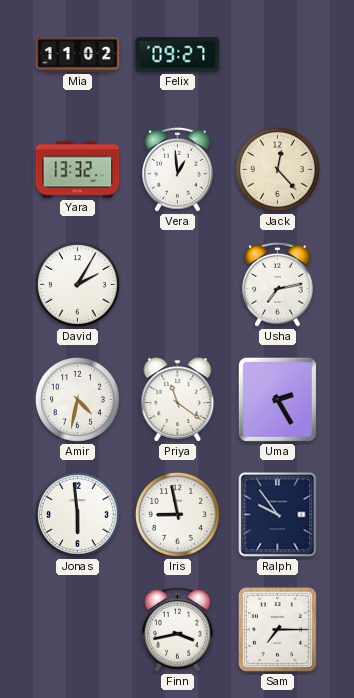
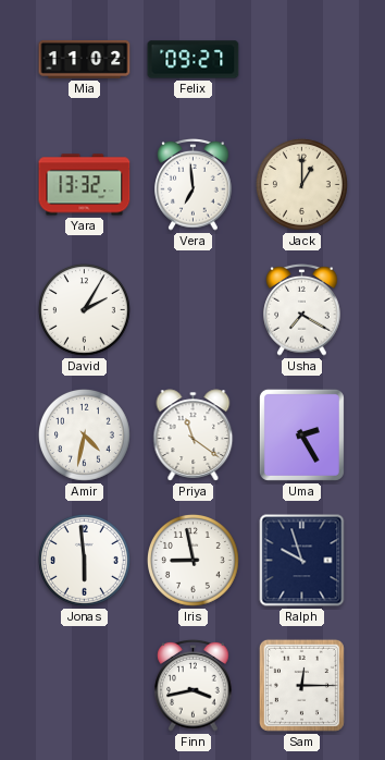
Vera: 12:59 -> 6:59
Jack: 12:23 -> 1:00
Usha: 7:13 -> 7:20
Ralph: 9:54 -> 9:57
Sam: 7:15 -> 12:15
